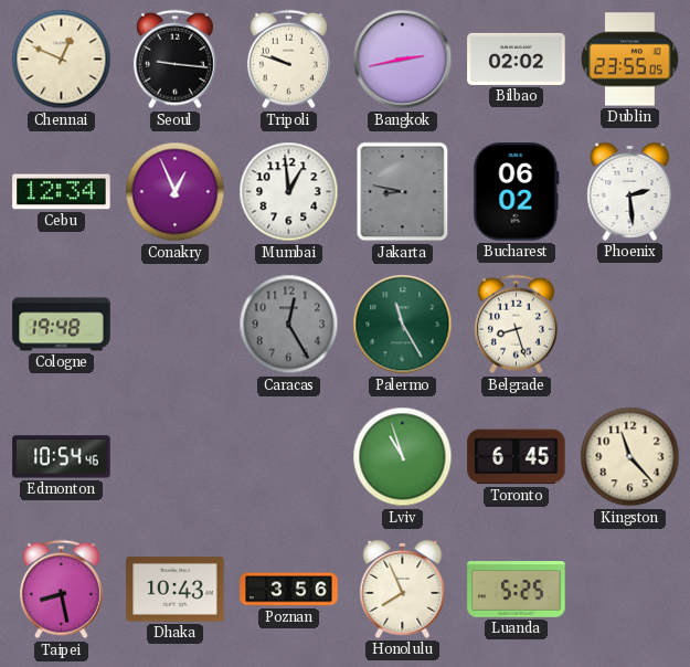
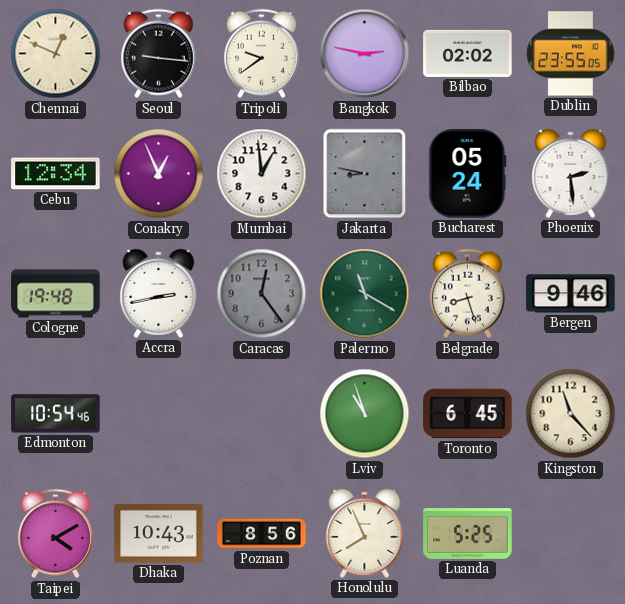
Tripoli: 9:48 -> 9:39
Bangkok: 2:43 -> 2:47
Bucharest: 06:02 -> 05:24
Accra: none -> 2:43
Caracas: 12:25 -> 12:24
Palermo: 11:25 -> 11:20
Bergen: none -> 9:46
Taipei: 8:28 -> 4:10
Poznan: 3:56 -> 8:56
